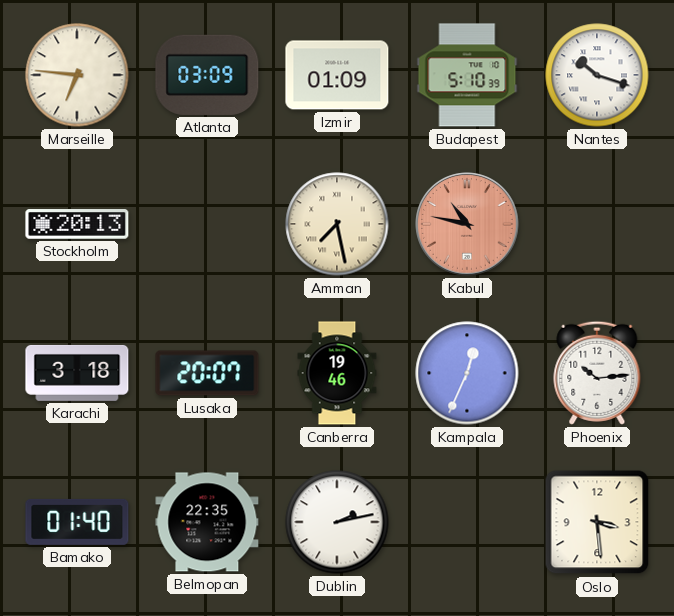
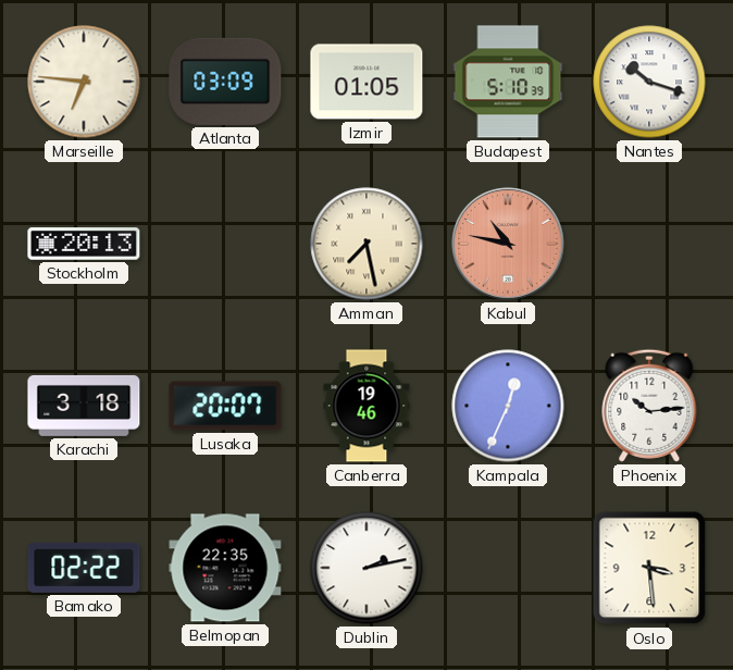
Izmir: 01:09 -> 01:05
Bamako: 01:40 -> 02:22
